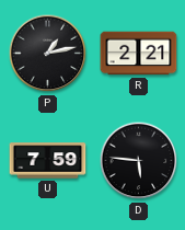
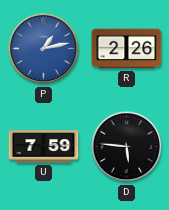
P dial: black -> blue
R: 2:21 -> 2:26
